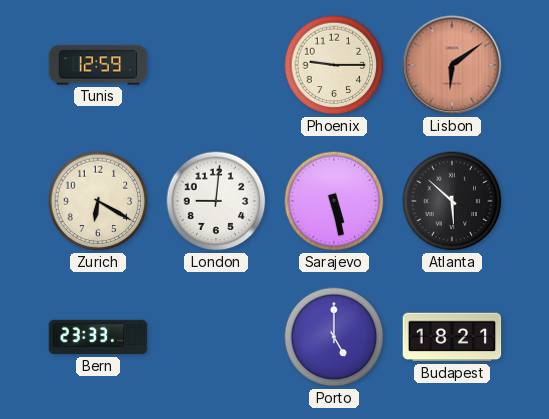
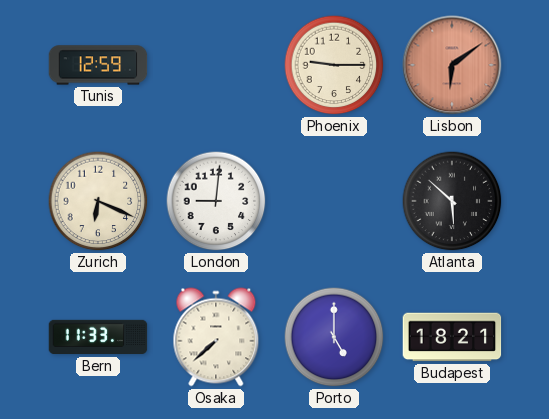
Zurich: 6:20 -> 6:19
Sarajevo: 5:28 -> none
Bern: 23:33 -> 11:33
Osaka: none -> 7:38
